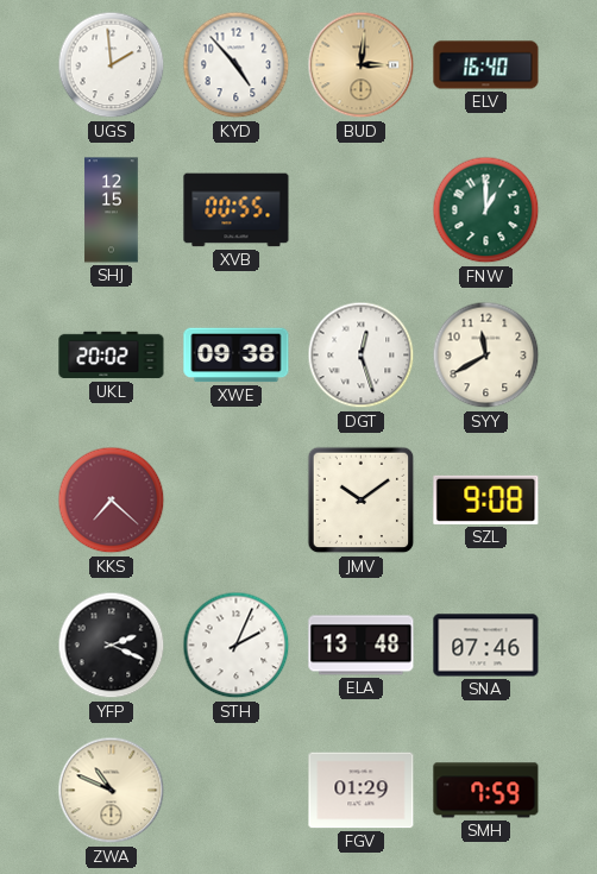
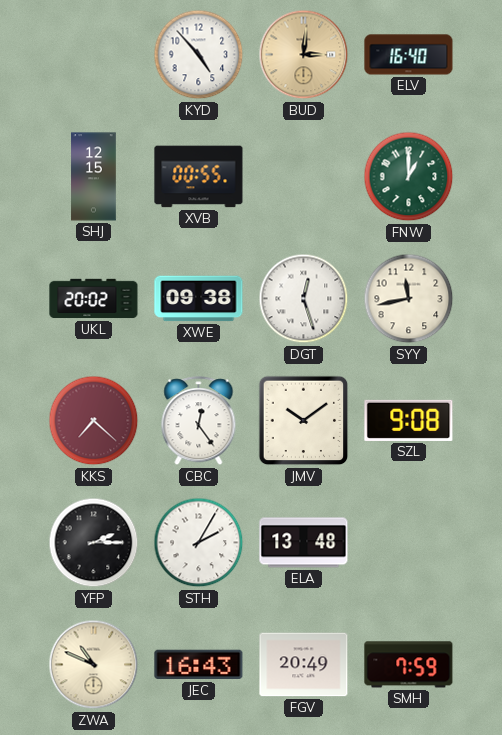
UGS: 1:59 -> none
SYY: 11:40 -> 11:43
CBC: none -> 12:24
YFP: 2:19 -> 2:15
STH: 2:04 -> 2:05
SNA: 07:46 -> none
JEC: none -> 16:43
FGV: 01:29 -> 20:49
